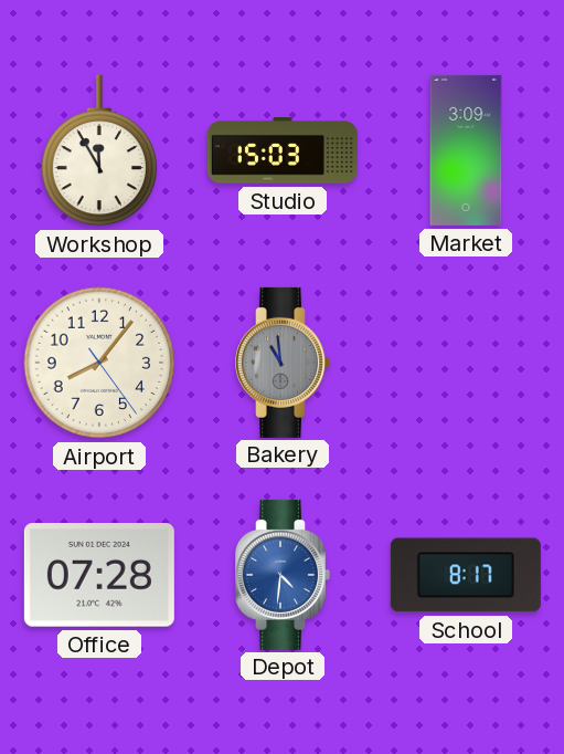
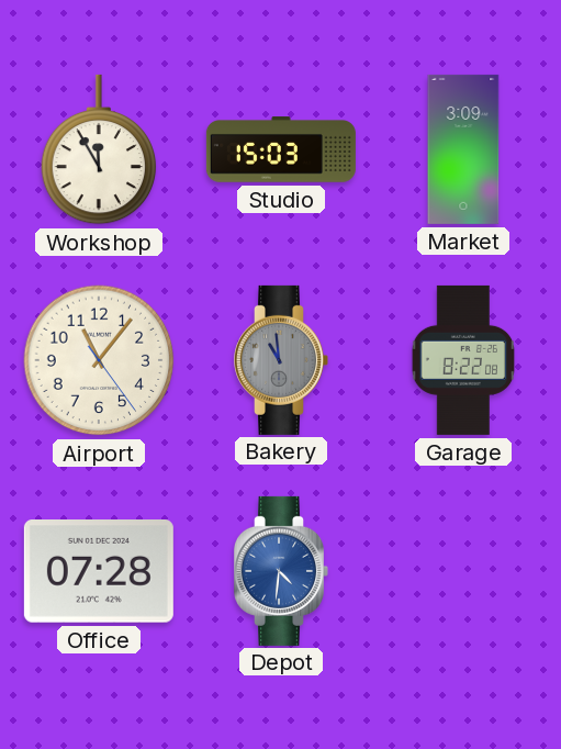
Airport: 8:06 -> 11:06
Garage: none -> 8:22
School: 8:17 -> none
